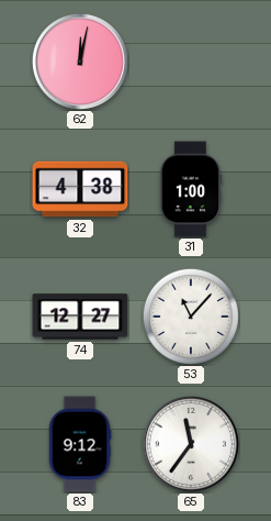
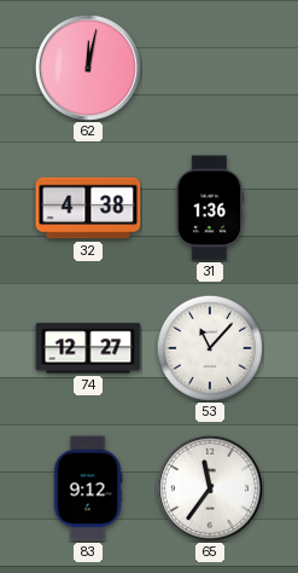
31: 1:00 -> 1:36
